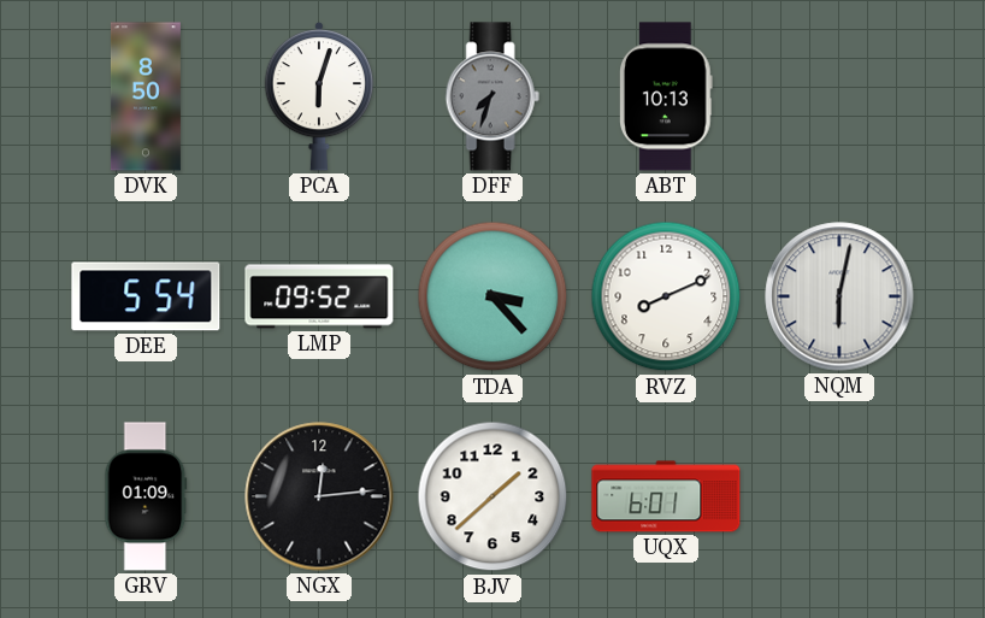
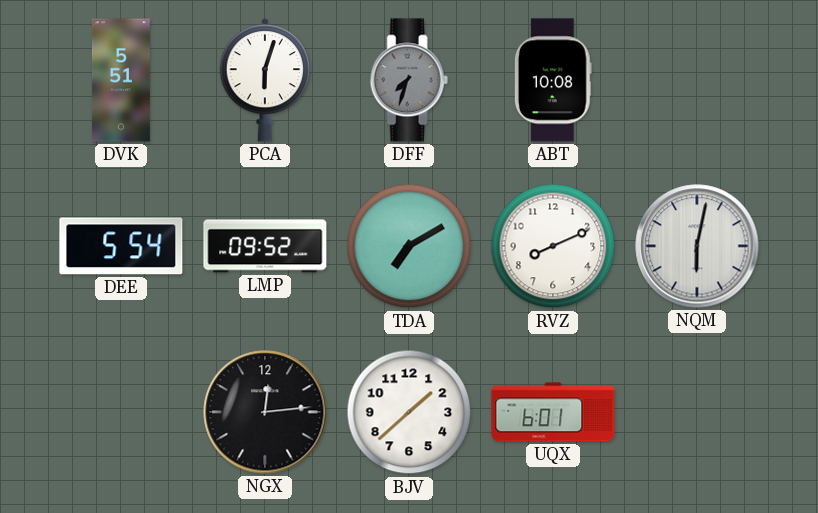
DVK: 8:50 -> 5:51
ABT: 10:13 -> 10:08
TDA: 3:23 -> 7:10
GRV: 01:09 -> none
